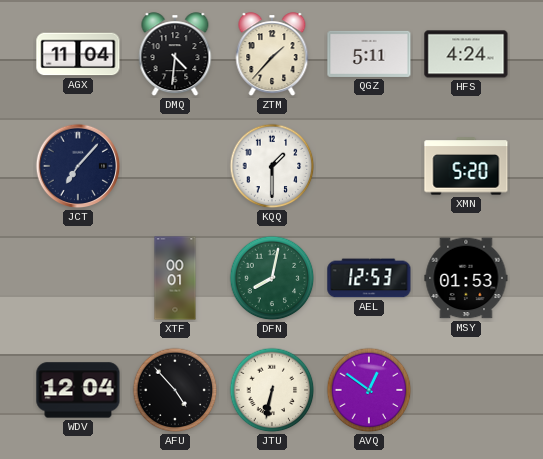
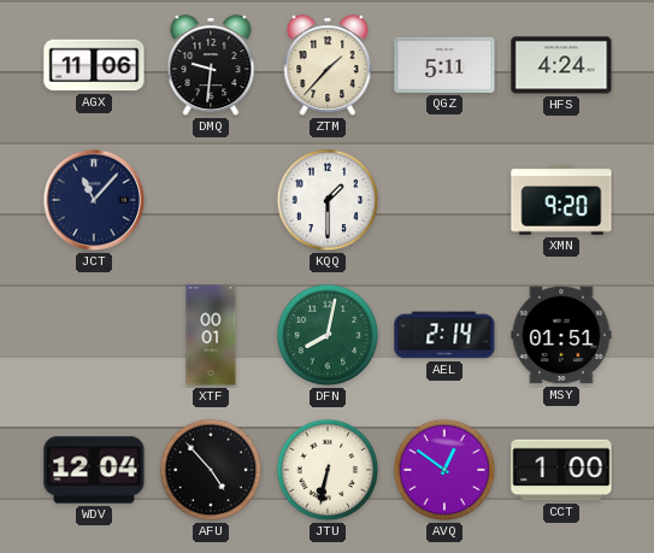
AGX: 11:04 -> 11:06
DMQ: 4:31 -> 9:31
JCT: 7:07 -> 11:07
XMN: 5:20 -> 9:20
AEL: 12:53 -> 2:14
MSY: 01:53 -> 01:51
CCT: none -> 1:00
